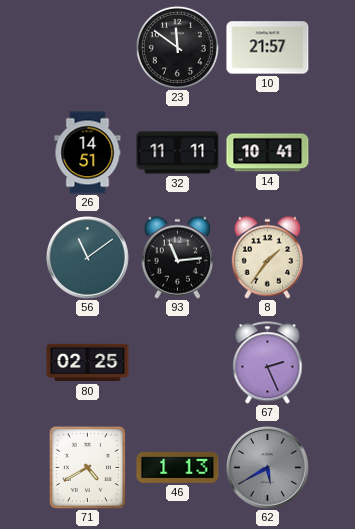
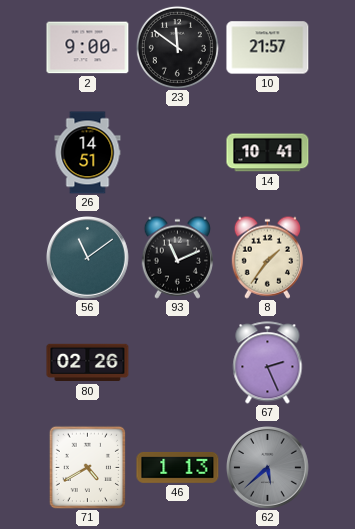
2: none -> 9:00
32: 11:11 -> none
93: 11:14 -> 11:11
80: 02:25 -> 02:26
62: 5:40 -> 5:38
